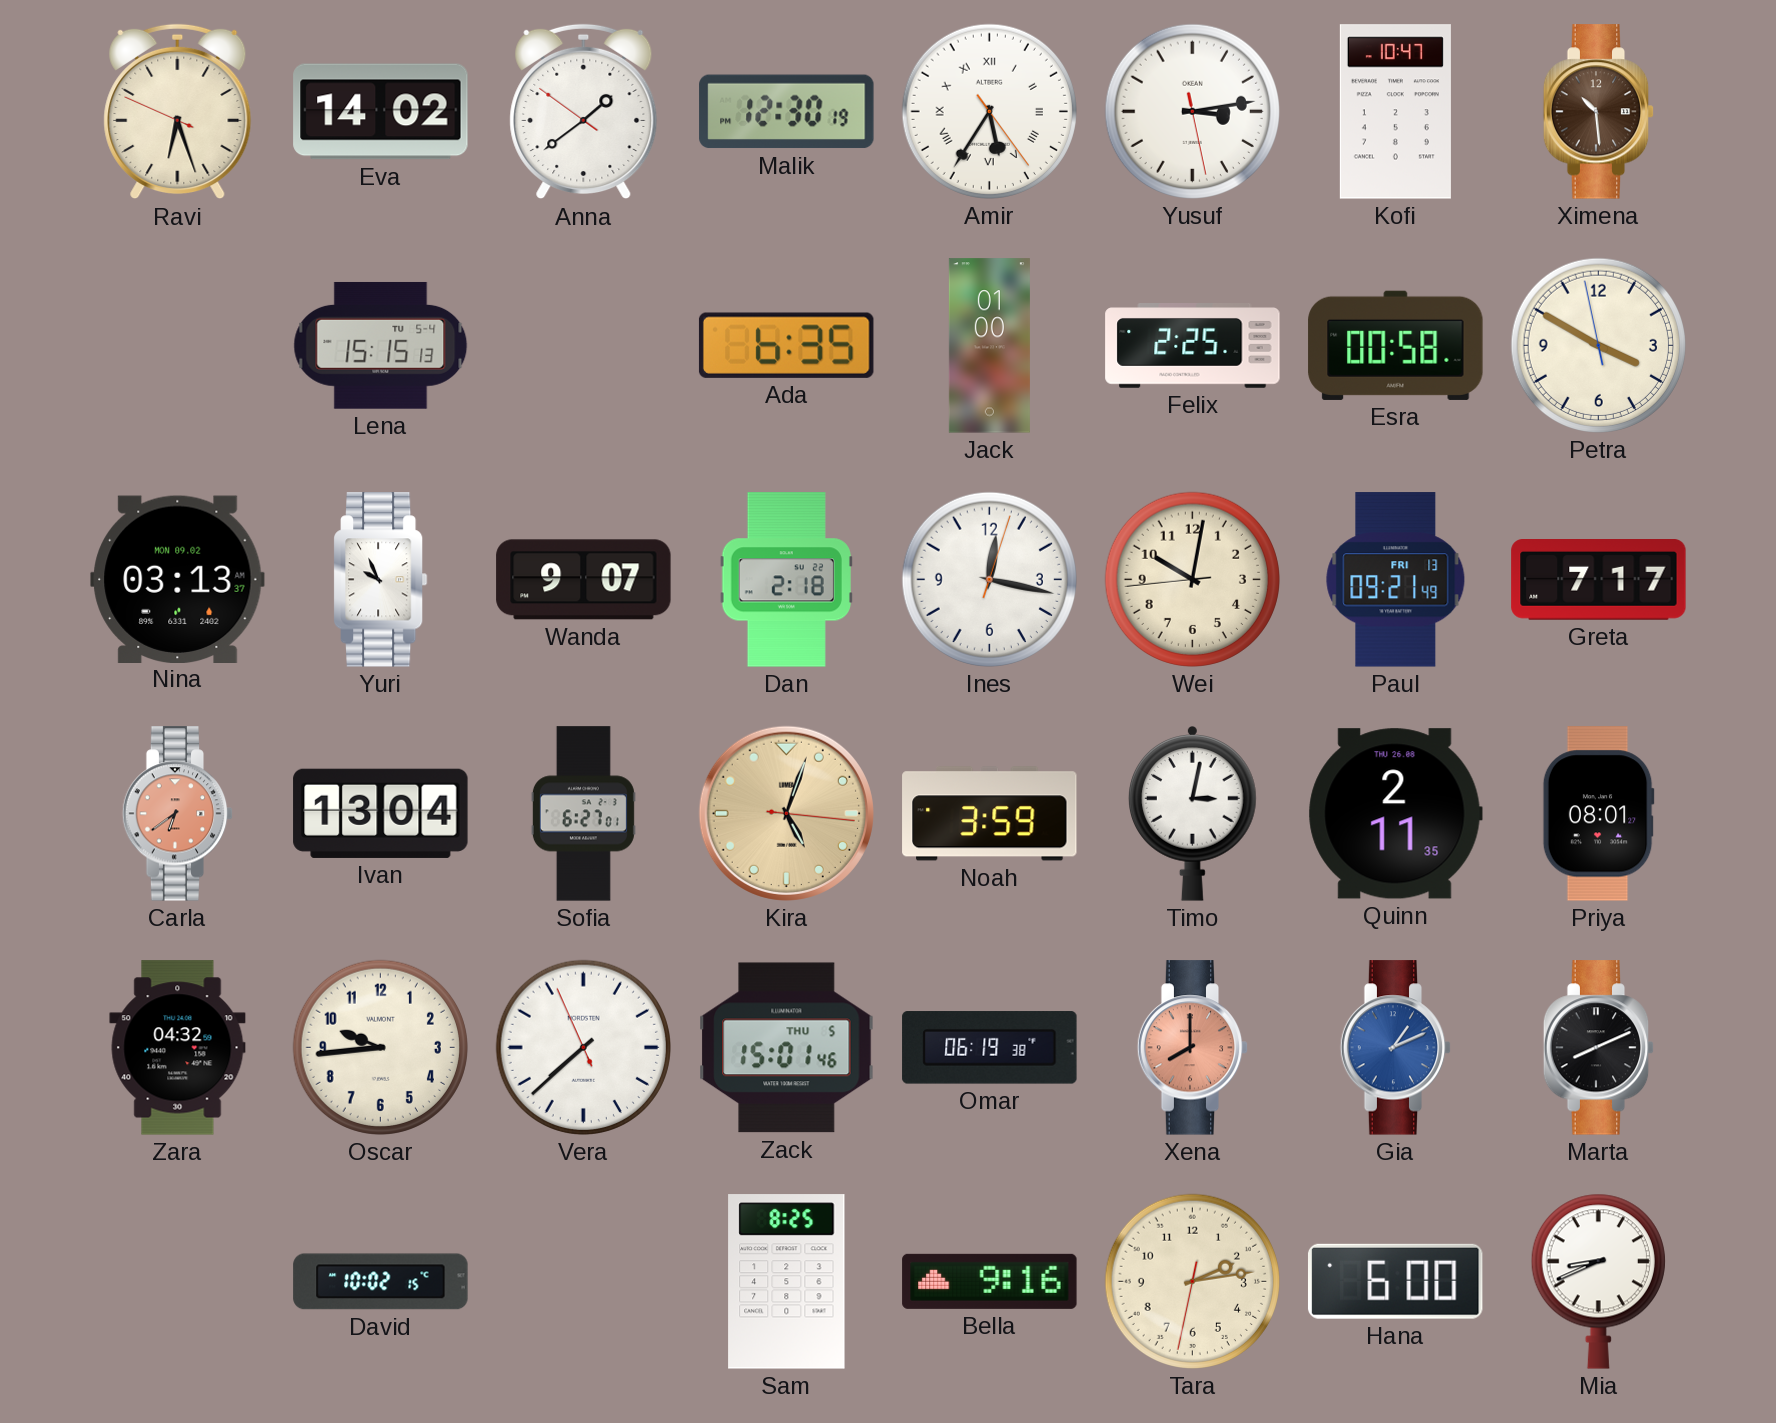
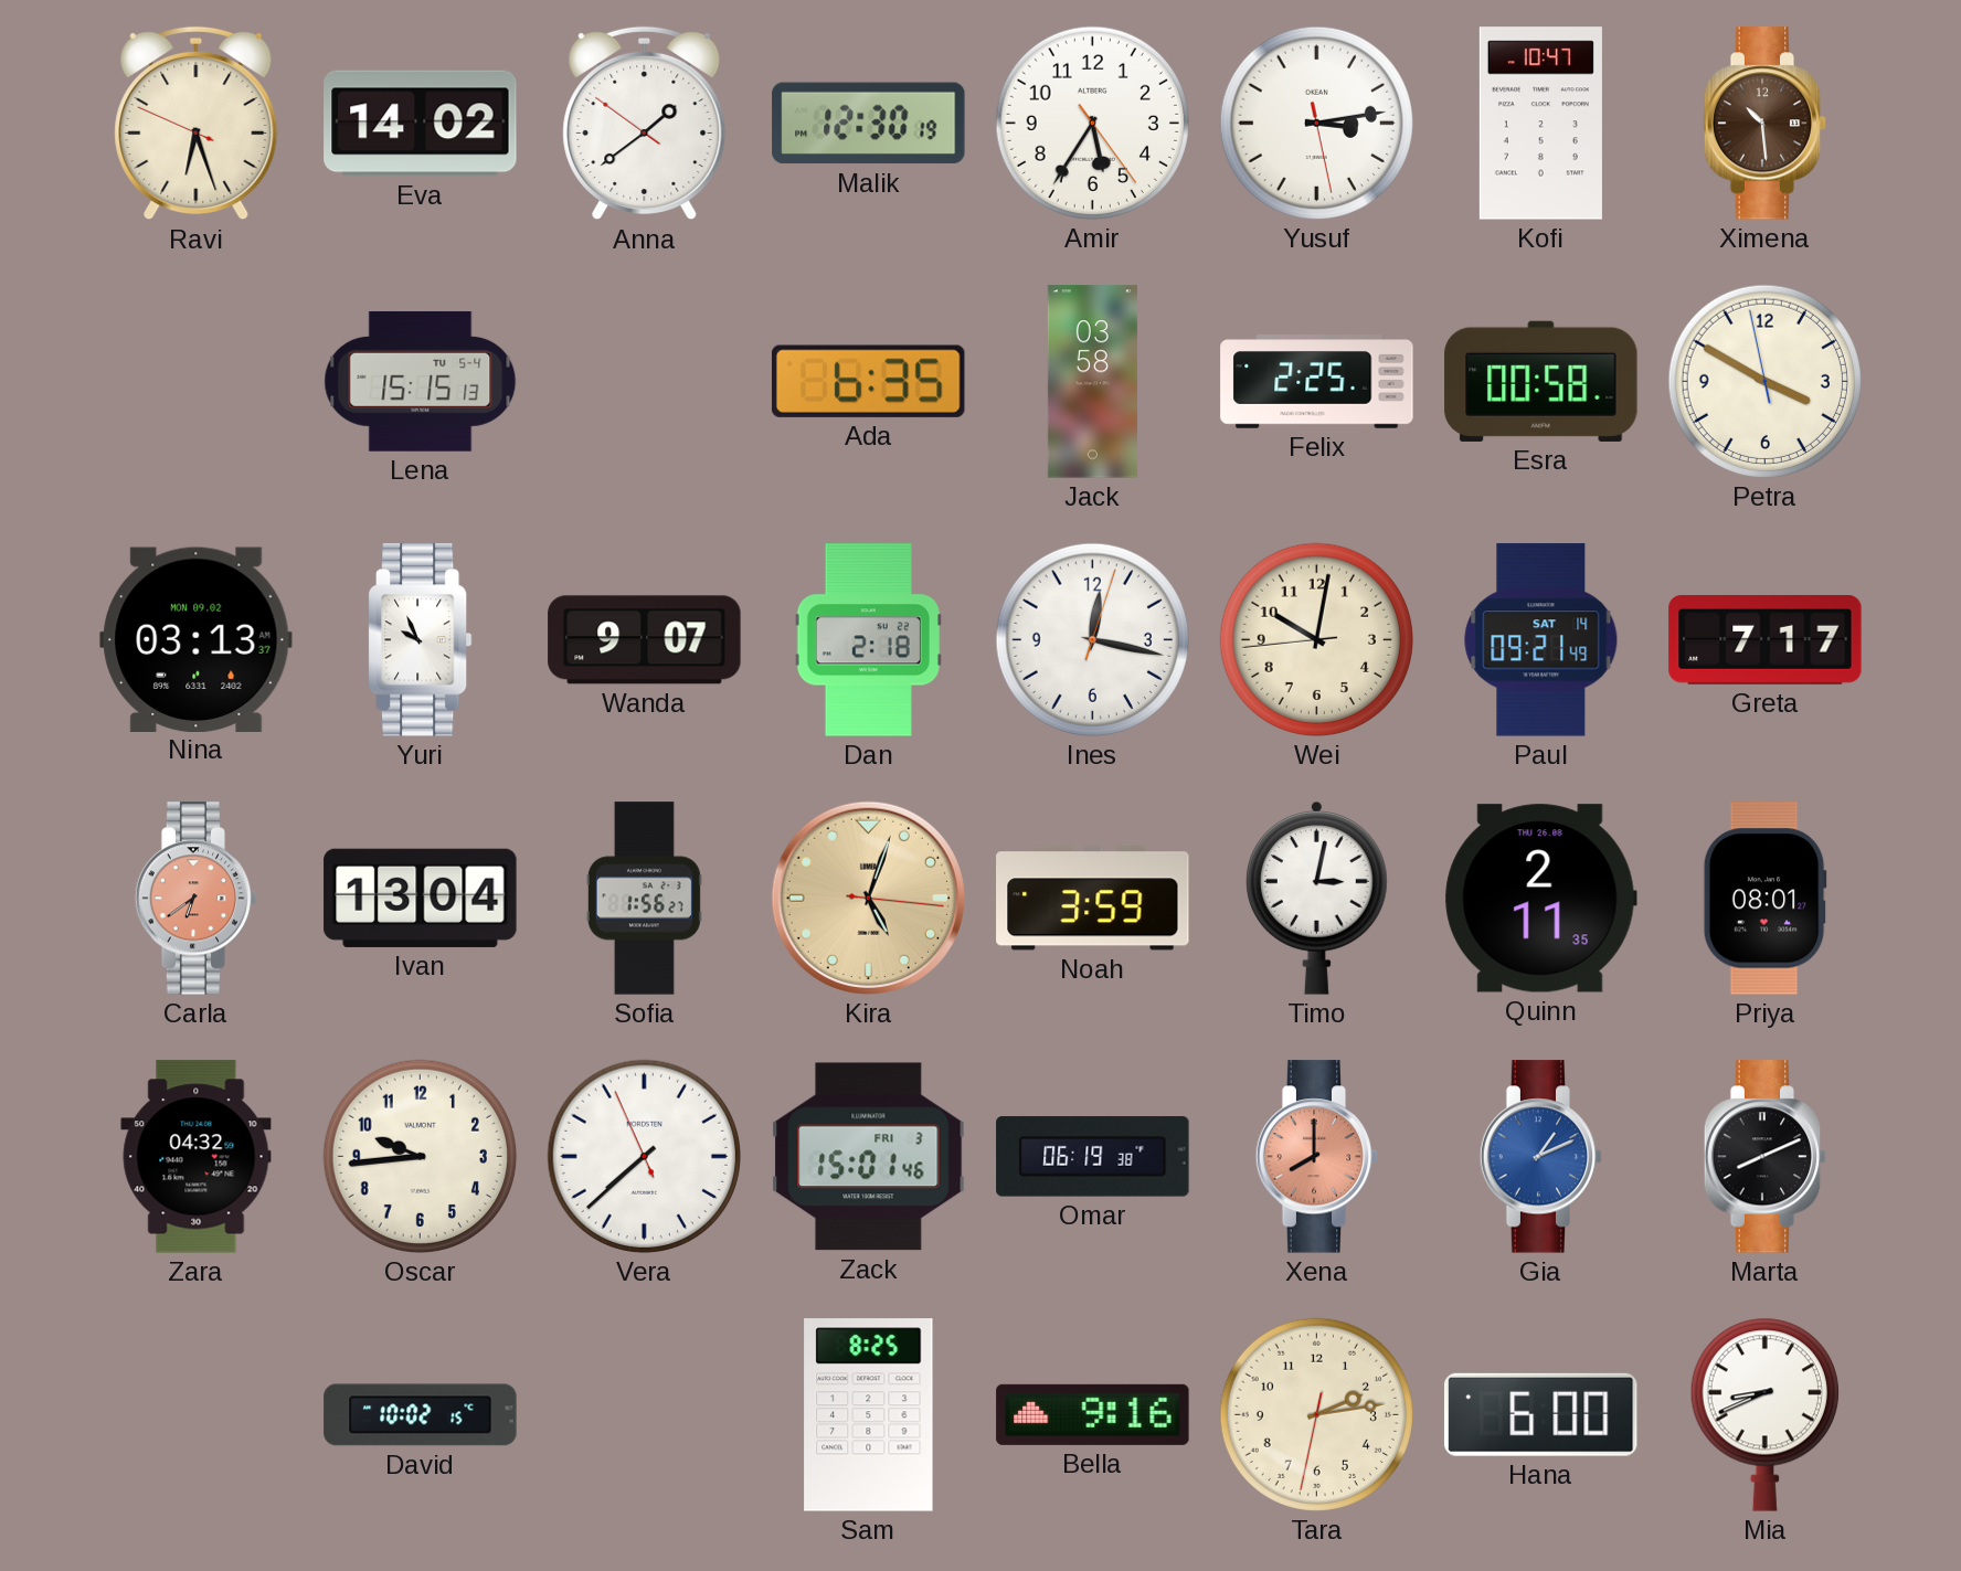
Amir numerals: Roman -> Arabic
Jack: 01:00 -> 03:58
Paul date: FRI 13 -> SAT 14
Sofia: 6:27 -> 1:56
Zack date: THU 5 -> FRI 3
